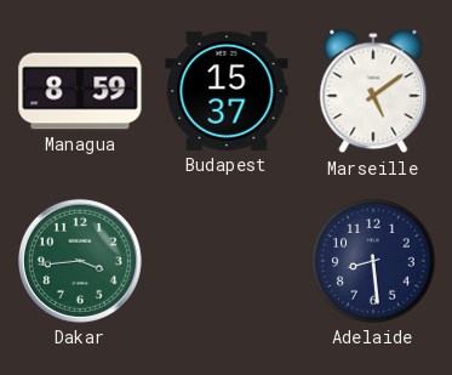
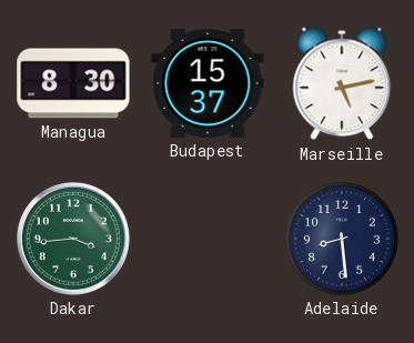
Managua: 8:59 -> 8:30
Marseille: 5:09 -> 5:13
